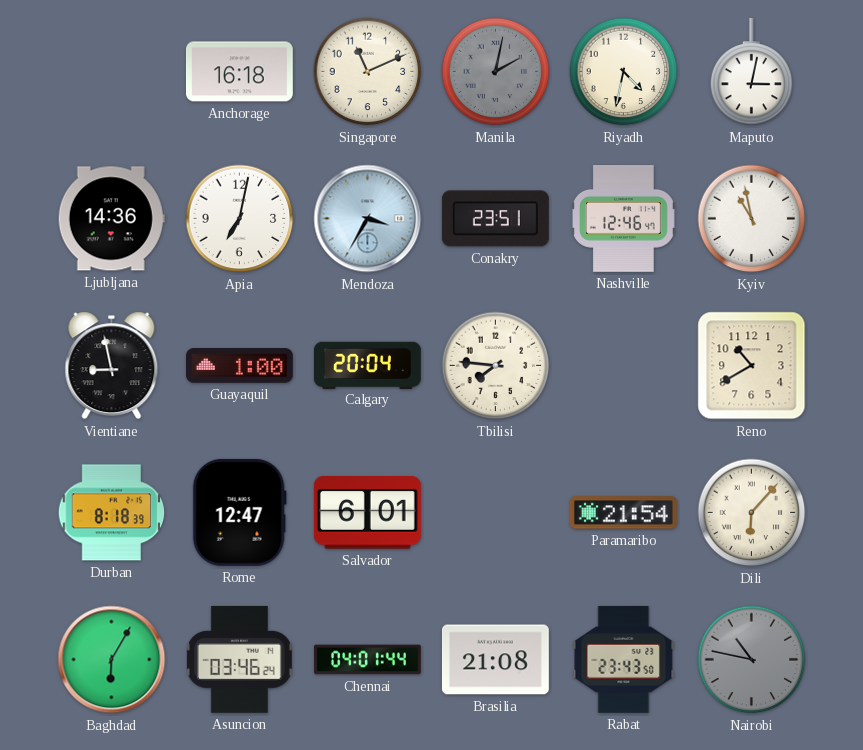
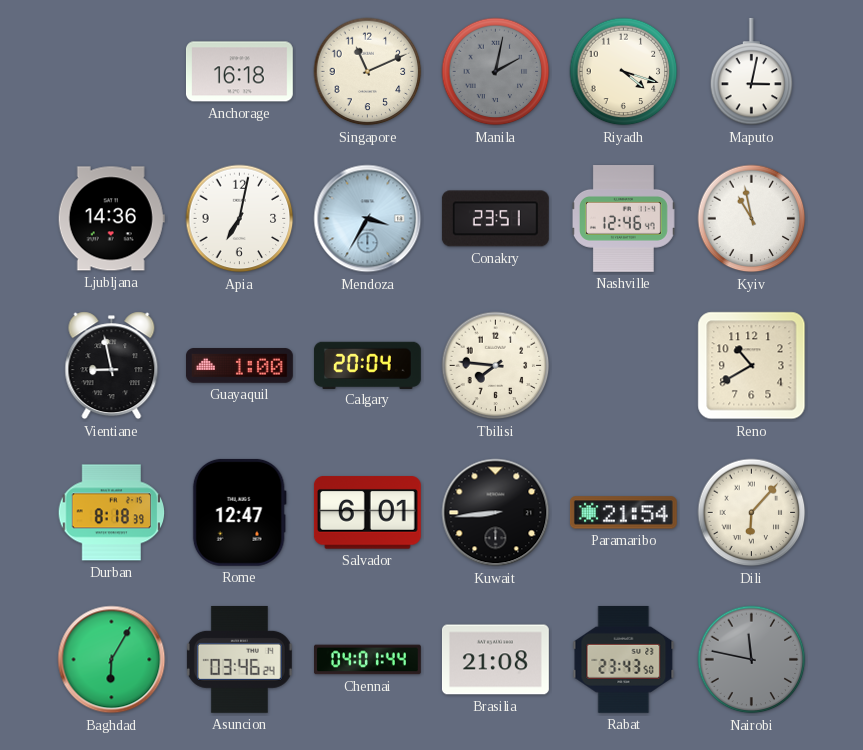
Riyadh: 4:32 -> 4:18
Kuwait: none -> 8:44
Nairobi: 10:47 -> 11:47
